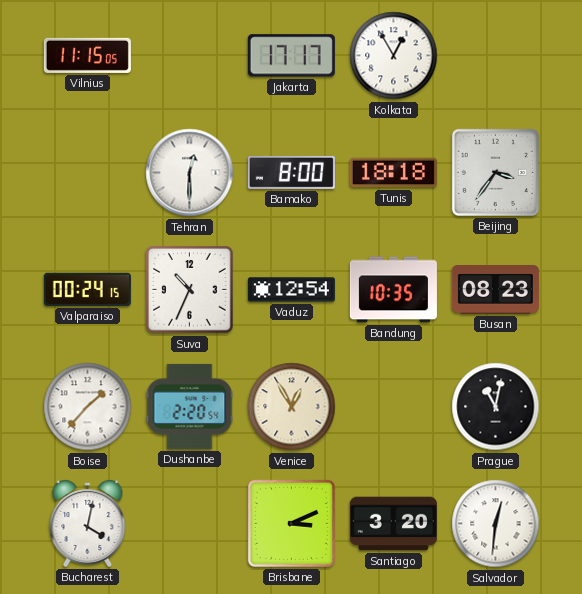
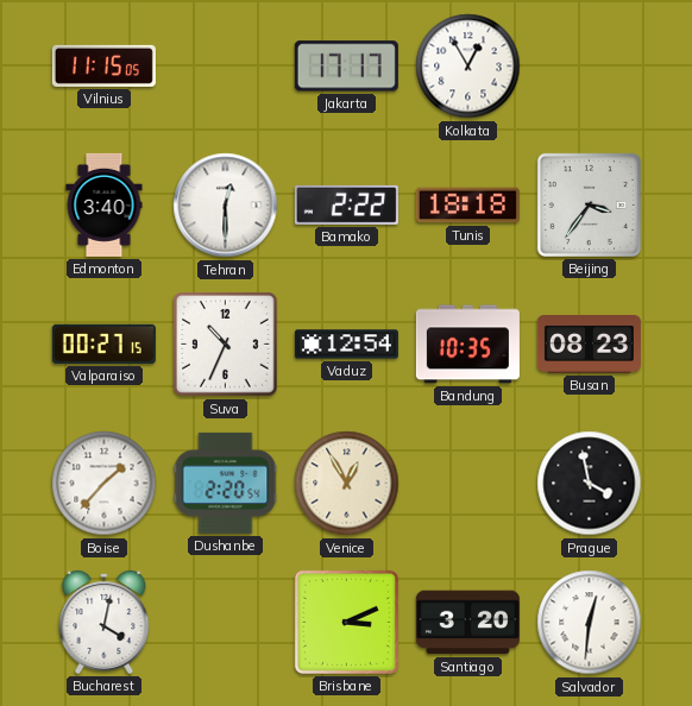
Edmonton: none -> 3:40
Bamako: 8:00 -> 2:22
Valparaiso: 00:24 -> 00:27
Prague: 11:02 -> 3:58
